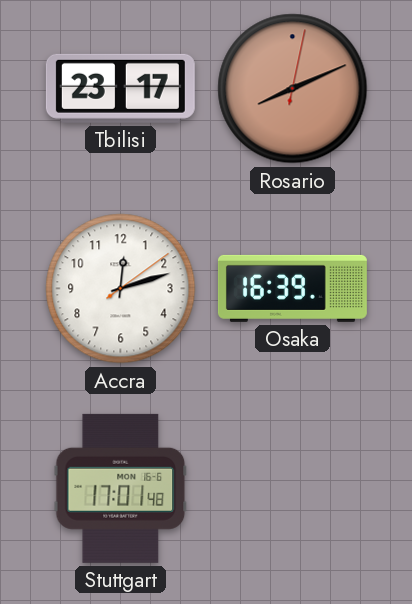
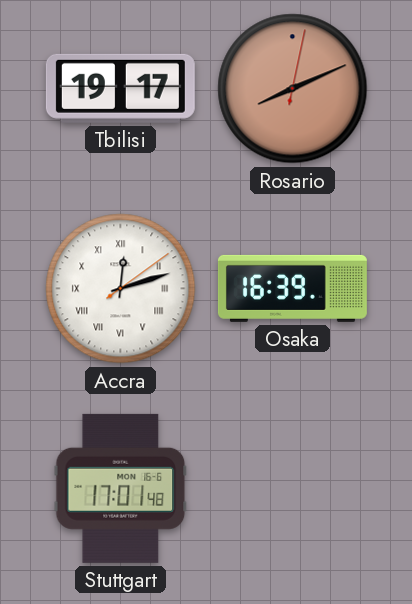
Tbilisi: 23:17 -> 19:17
Accra numerals: Arabic -> Roman
